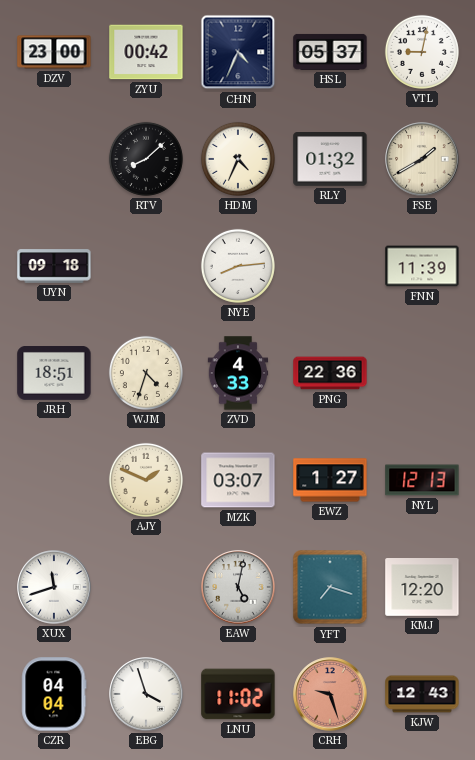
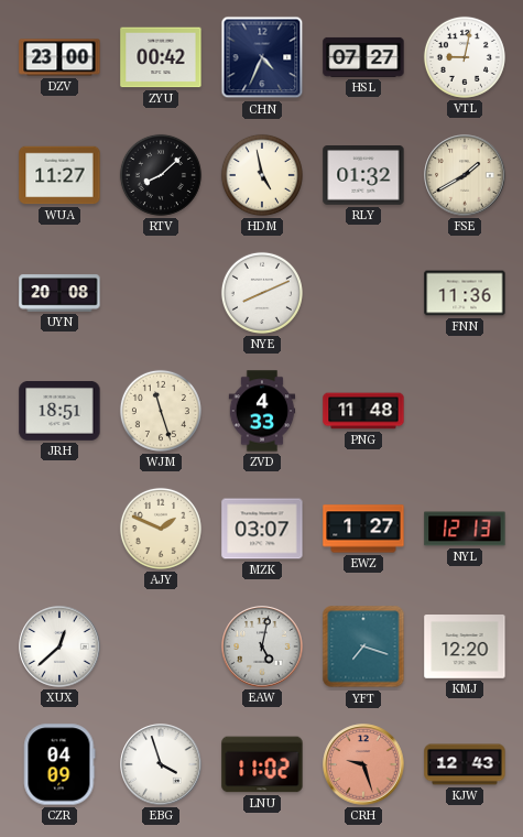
HSL: 05:37 -> 07:27
WUA: none -> 11:27
HDM: 4:34 -> 4:58
UYN: 09:18 -> 20:08
NYE: 8:14 -> 8:11
FNN: 11:39 -> 11:36
WJM: 4:33 -> 11:27
PNG: 22:36 -> 11:48
XUX: 11:42 -> 12:38
CZR: 04:04 -> 04:09
